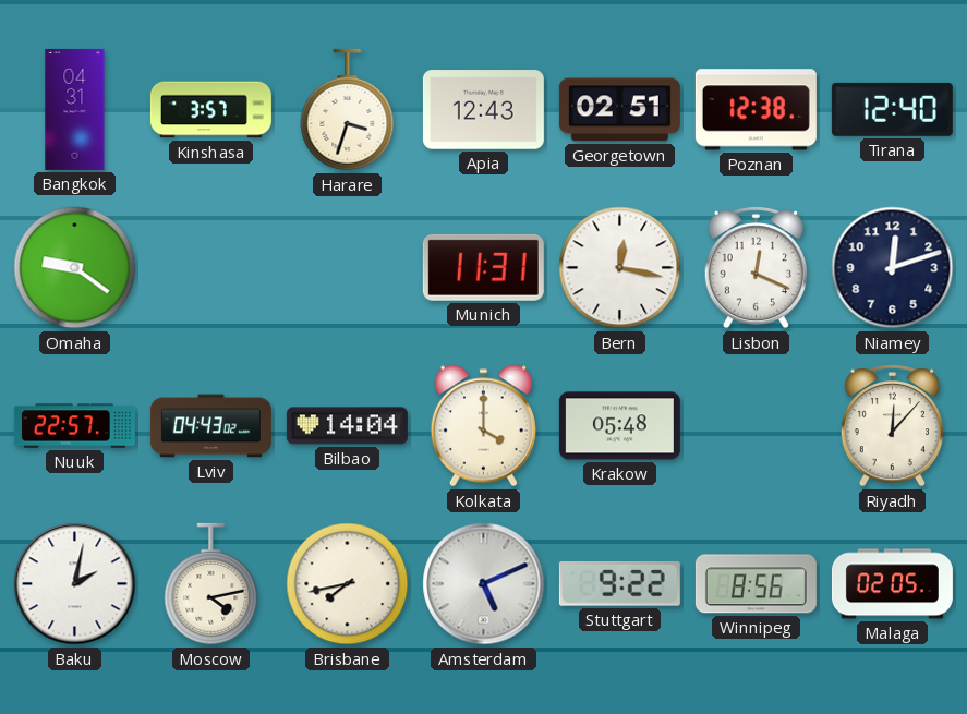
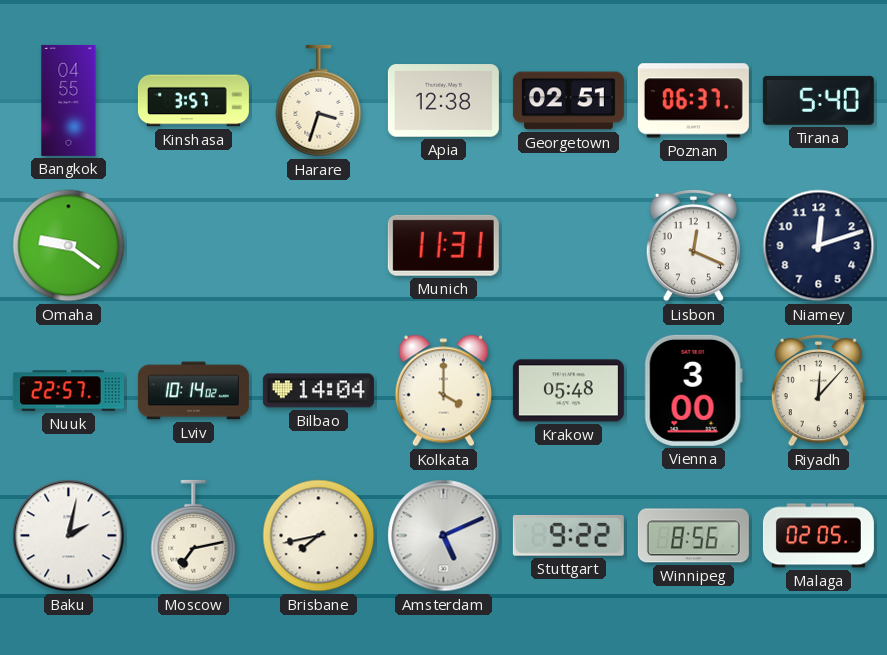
Bangkok: 04:31 -> 04:55
Apia: 12:43 -> 12:38
Poznan: 12:38 -> 06:37
Tirana: 12:40 -> 5:40
Bern: 12:17 -> none
Lviv: 04:43 -> 10:14
Vienna: none -> 3:00
Moscow: 4:13 -> 7:13
